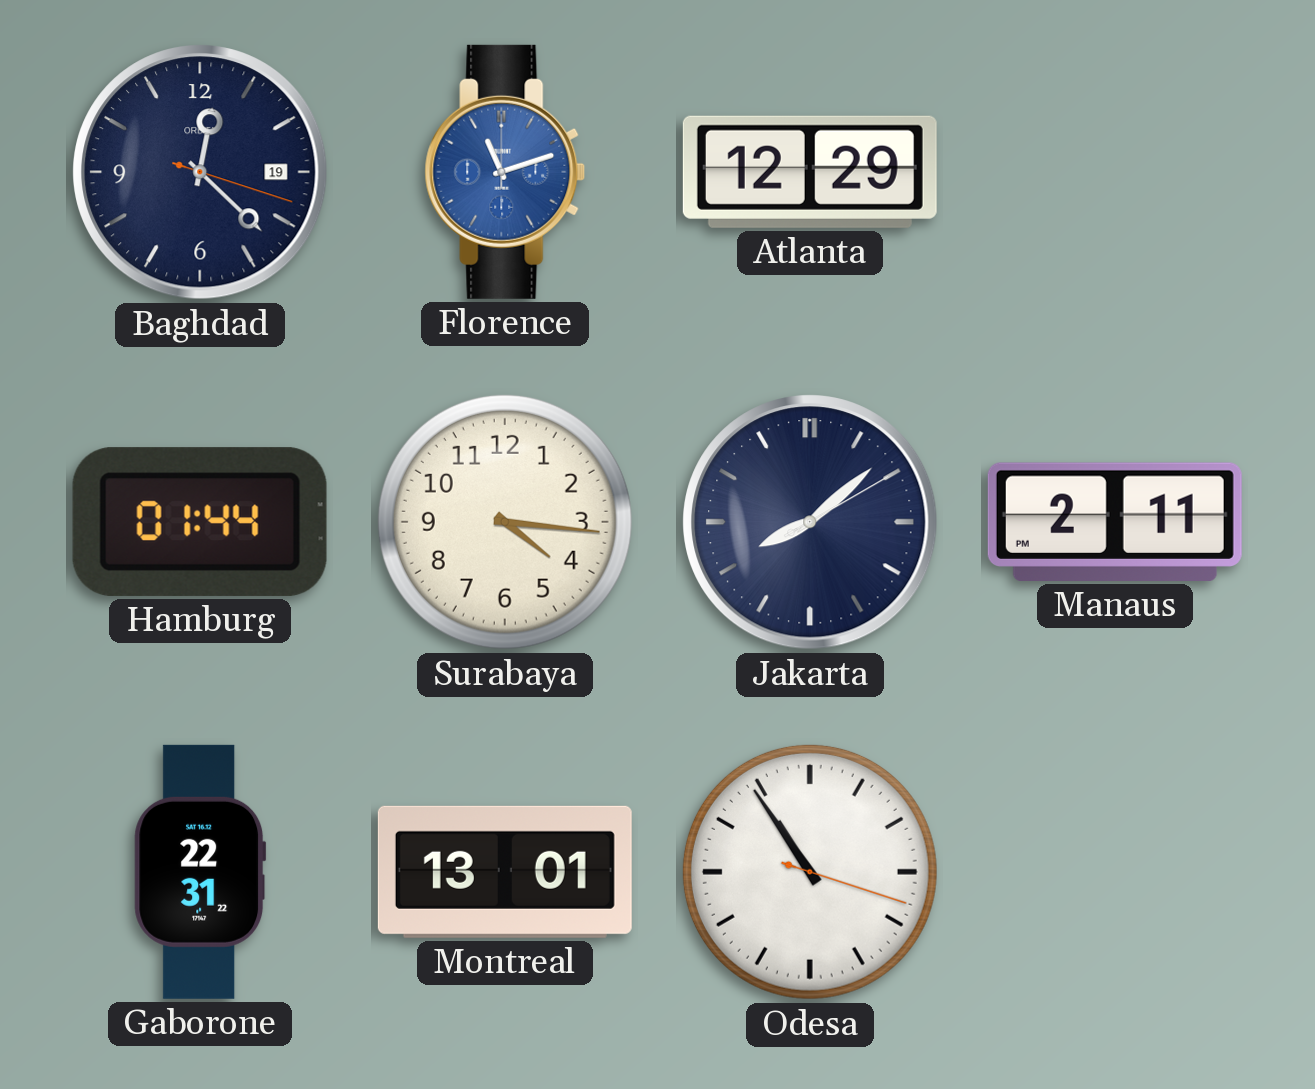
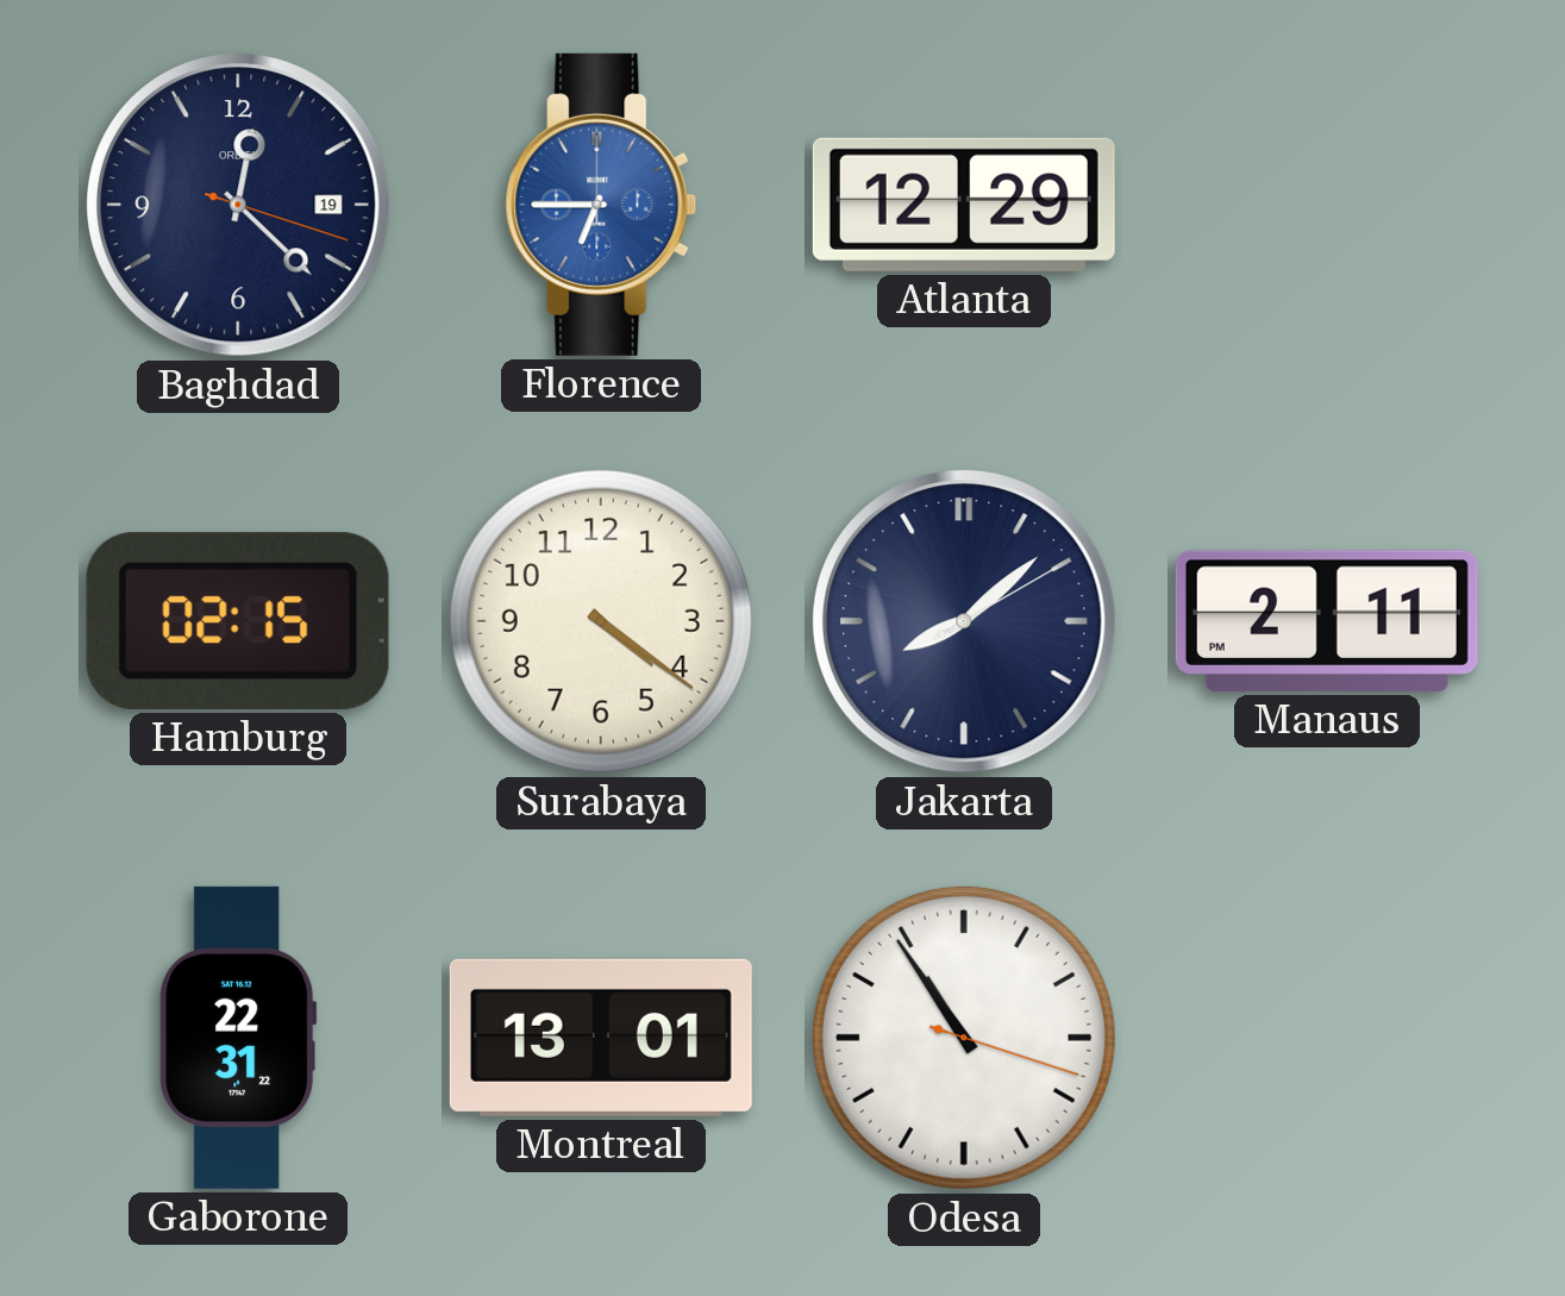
Florence: 11:12 -> 6:45
Hamburg: 01:44 -> 02:15
Surabaya: 4:16 -> 4:21
